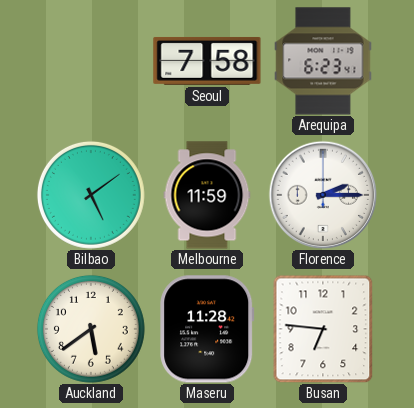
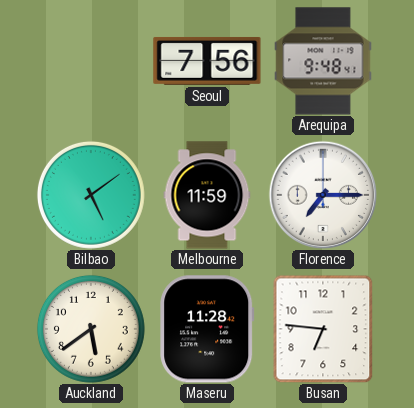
Seoul: 7:58 -> 7:56
Arequipa: 6:23 -> 9:48
Florence: 2:15 -> 7:15
